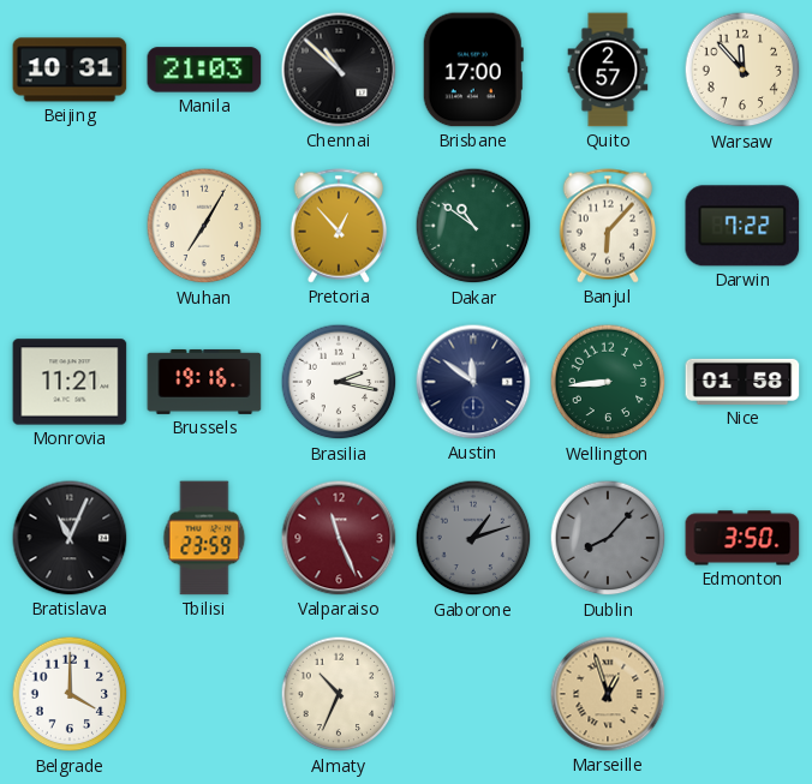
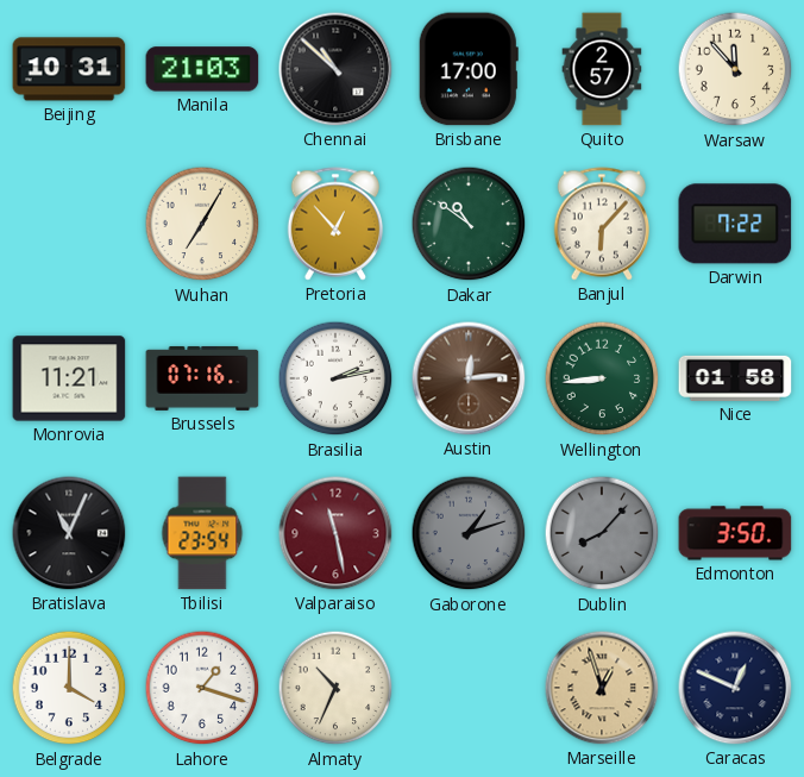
Brussels: 19:16 -> 07:16
Brasilia: 2:17 -> 2:13
Austin: 11:51 -> 12:14
Austin dial: navy -> brown
Tbilisi: 23:59 -> 23:54
Valparaiso: 11:26 -> 11:28
Lahore: none -> 1:18
Caracas: none -> 12:49
